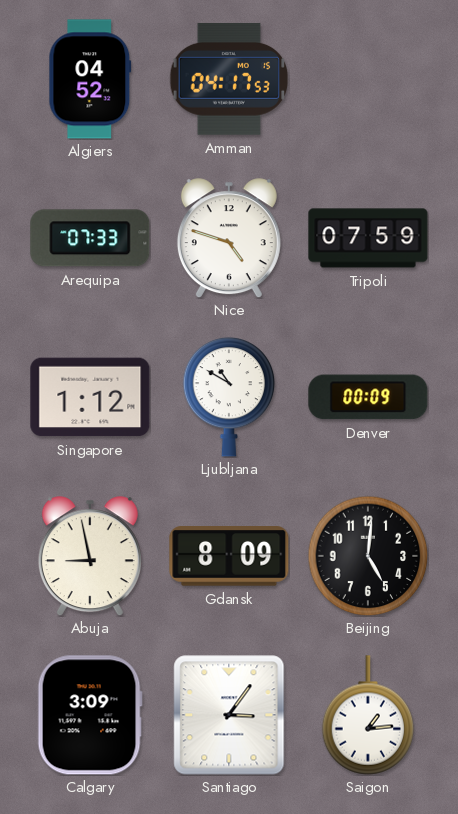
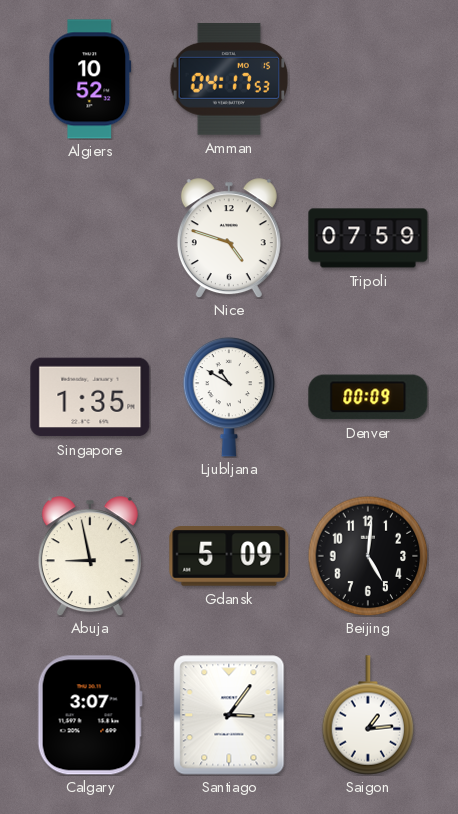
Algiers: 04:52 -> 10:52
Arequipa: 07:33 -> none
Singapore: 1:12 -> 1:35
Gdansk: 8:09 -> 5:09
Calgary: 3:09 -> 3:07
